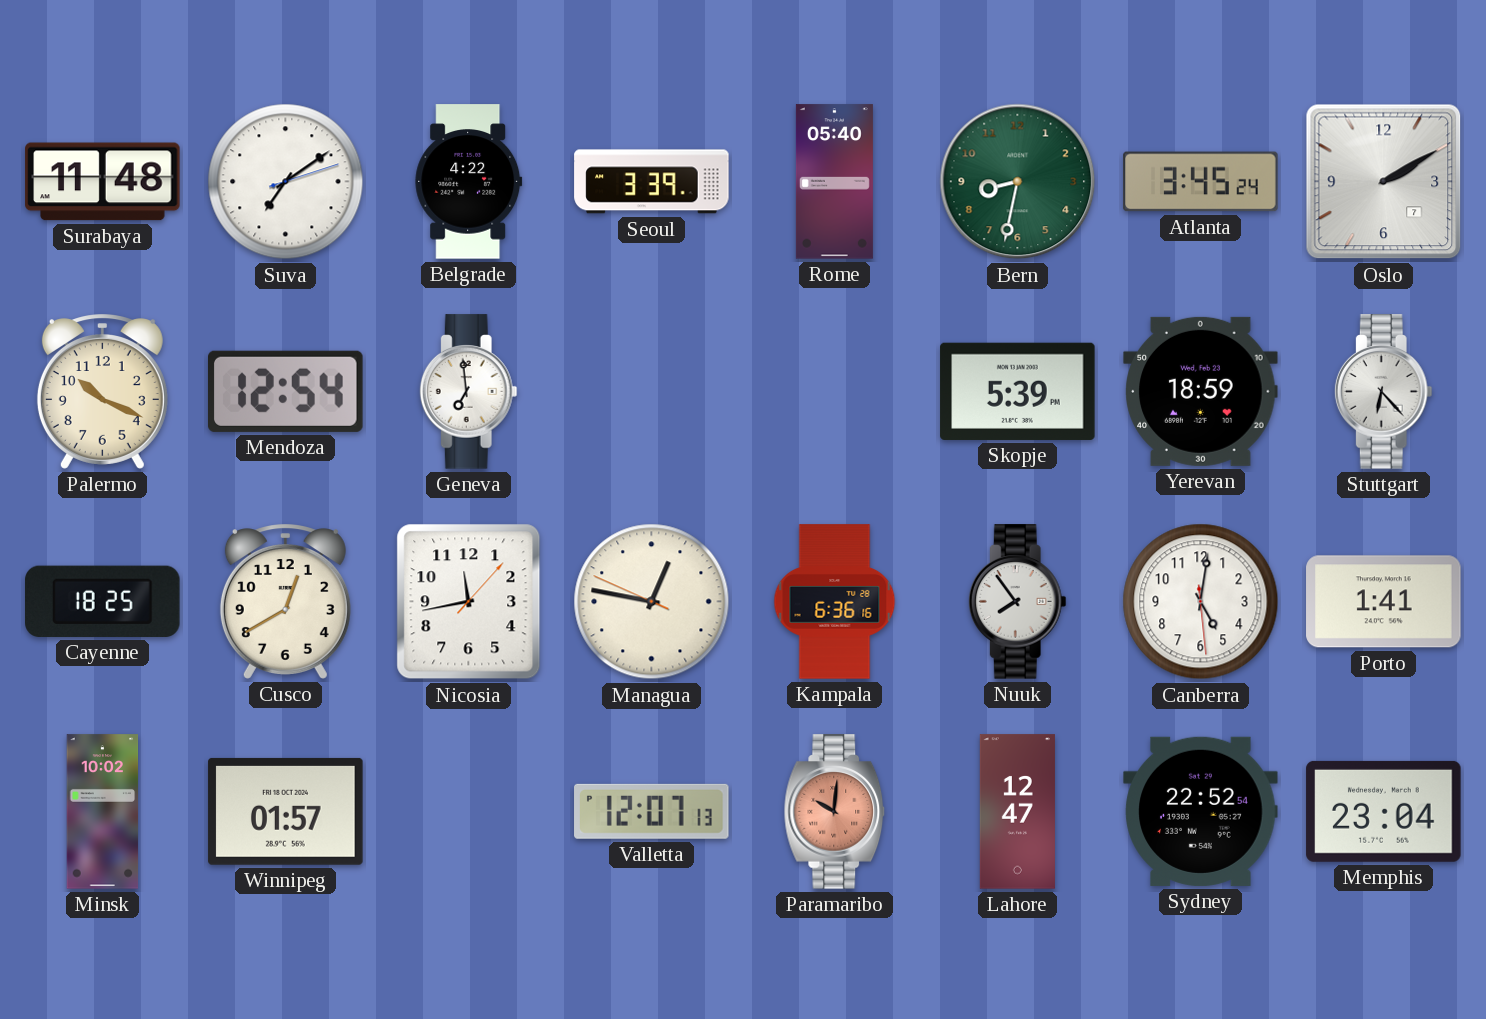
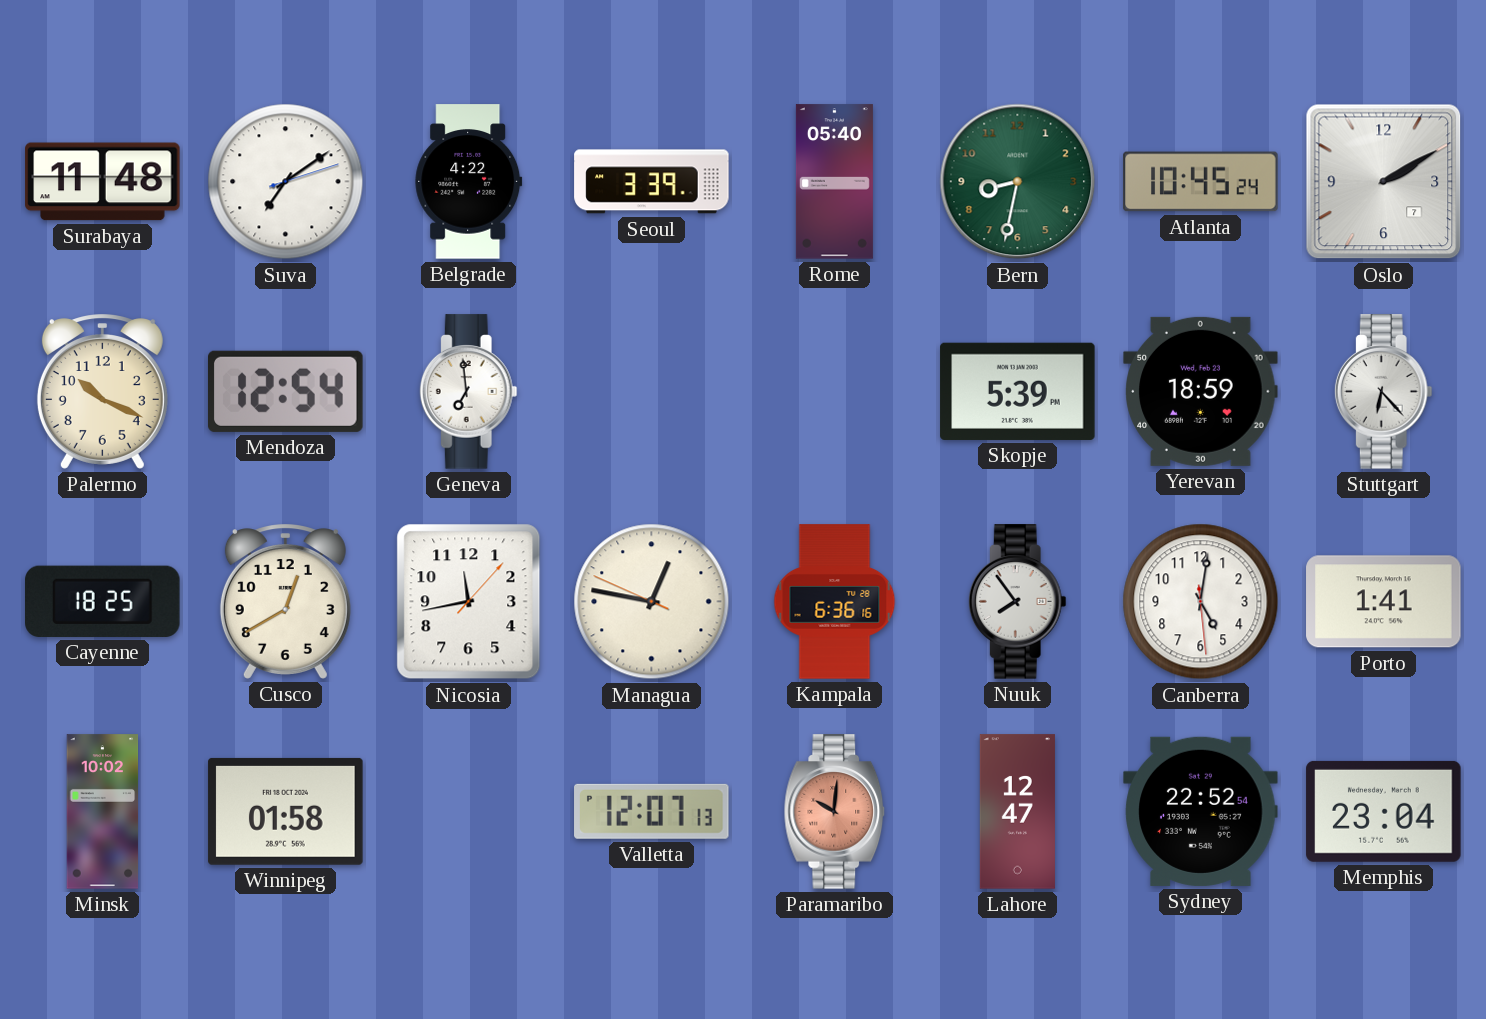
Atlanta: 3:45 -> 10:45
Winnipeg: 01:57 -> 01:58
